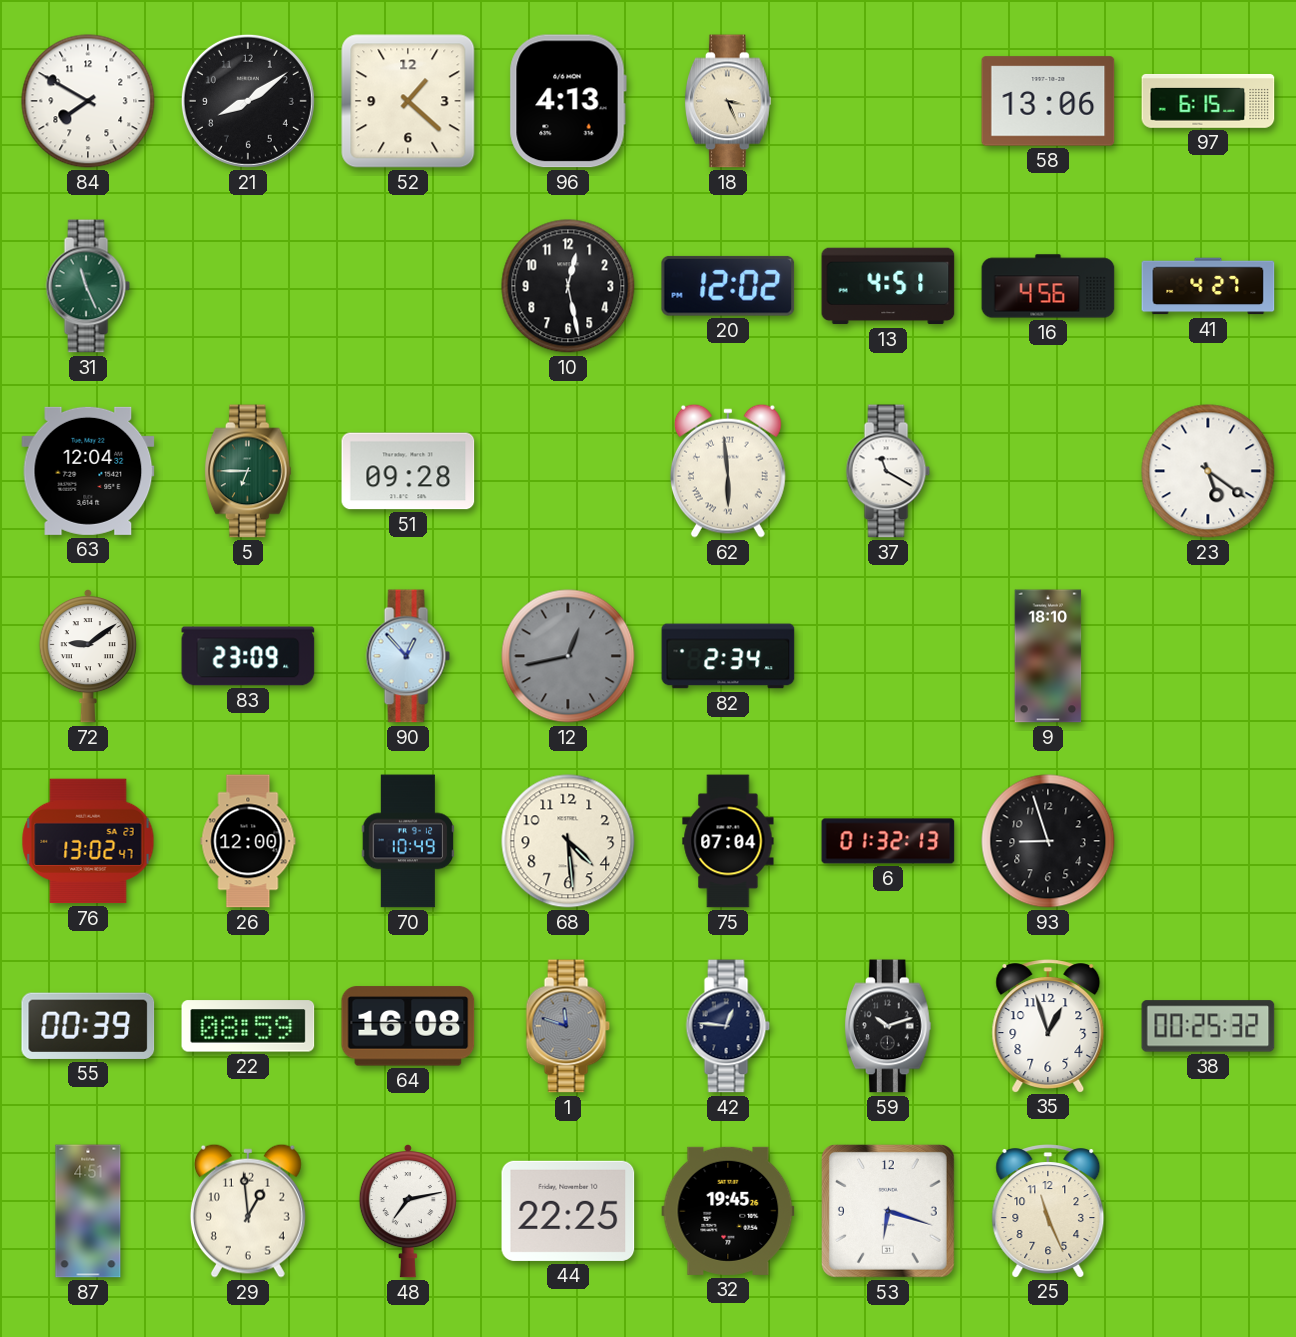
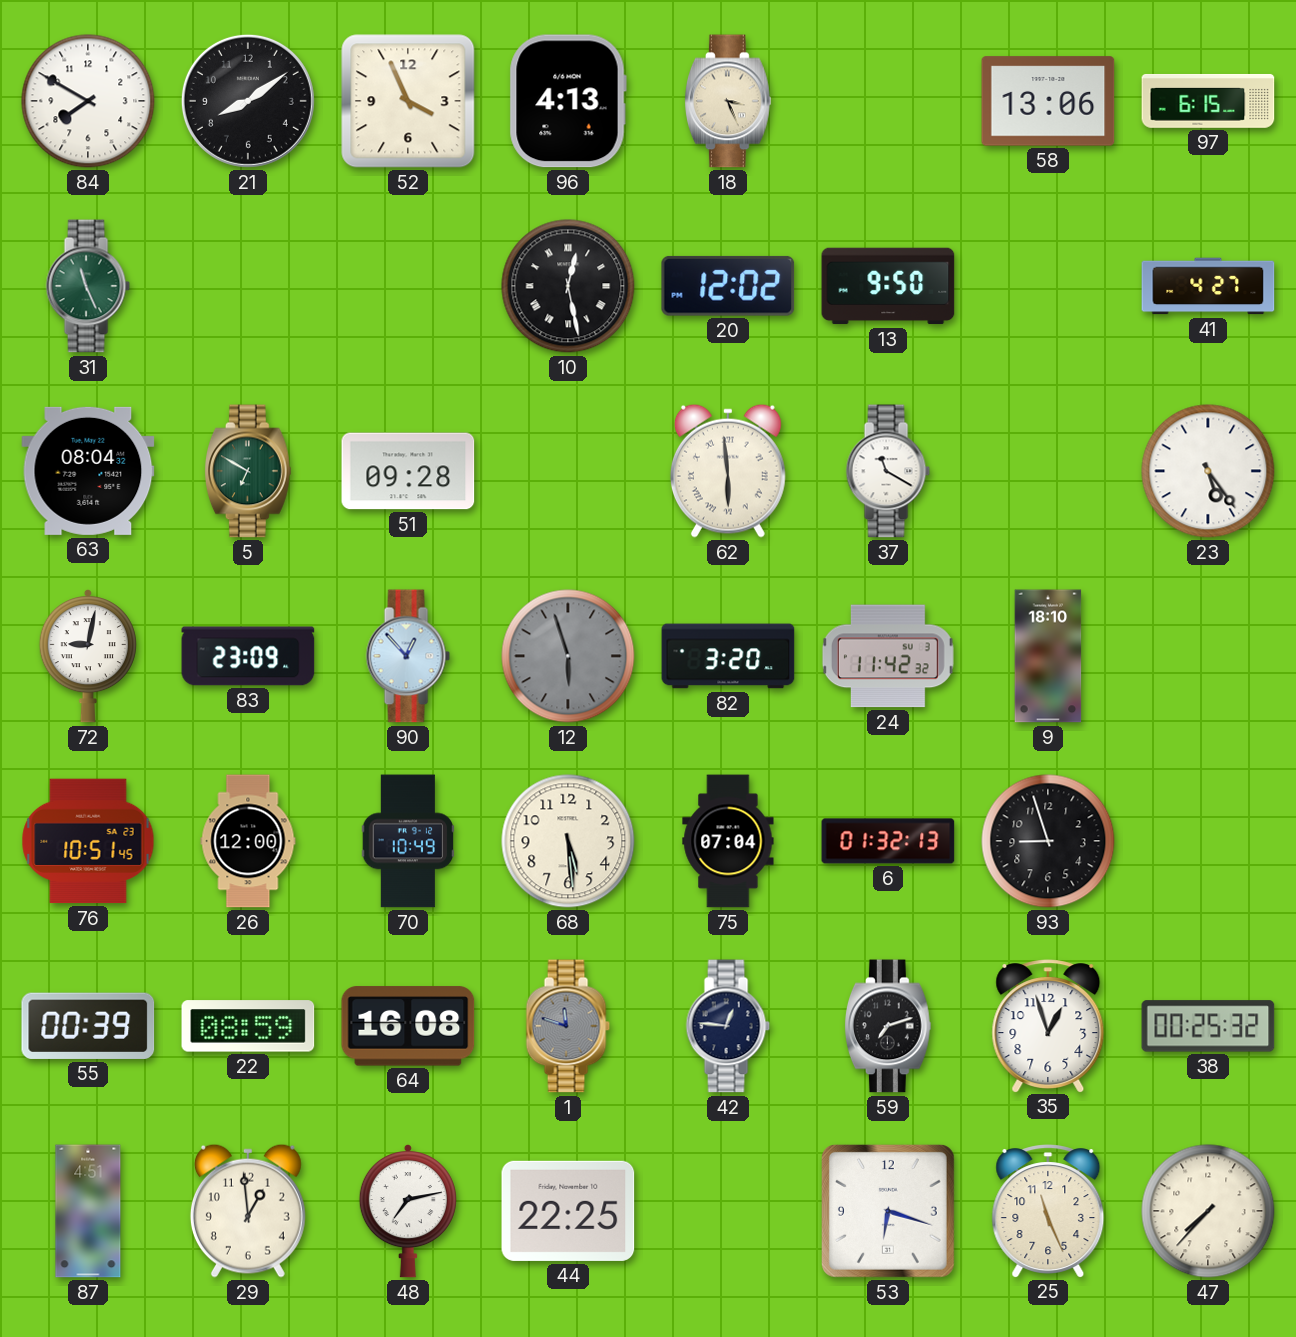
52: 1:22 -> 3:56
10 numerals: Arabic -> Roman
13: 4:51 -> 9:50
16: 4:56 -> none
63: 12:04 -> 08:04
5: 6:45 -> 6:50
23: 5:21 -> 5:24
72: 9:09 -> 9:02
12: 12:43 -> 5:57
82: 2:34 -> 3:20
24: none -> 11:42
76: 13:02 -> 10:51
68: 4:29 -> 5:29
59: 10:12 -> 7:12
32: 19:45 -> none
47: none -> 7:37
